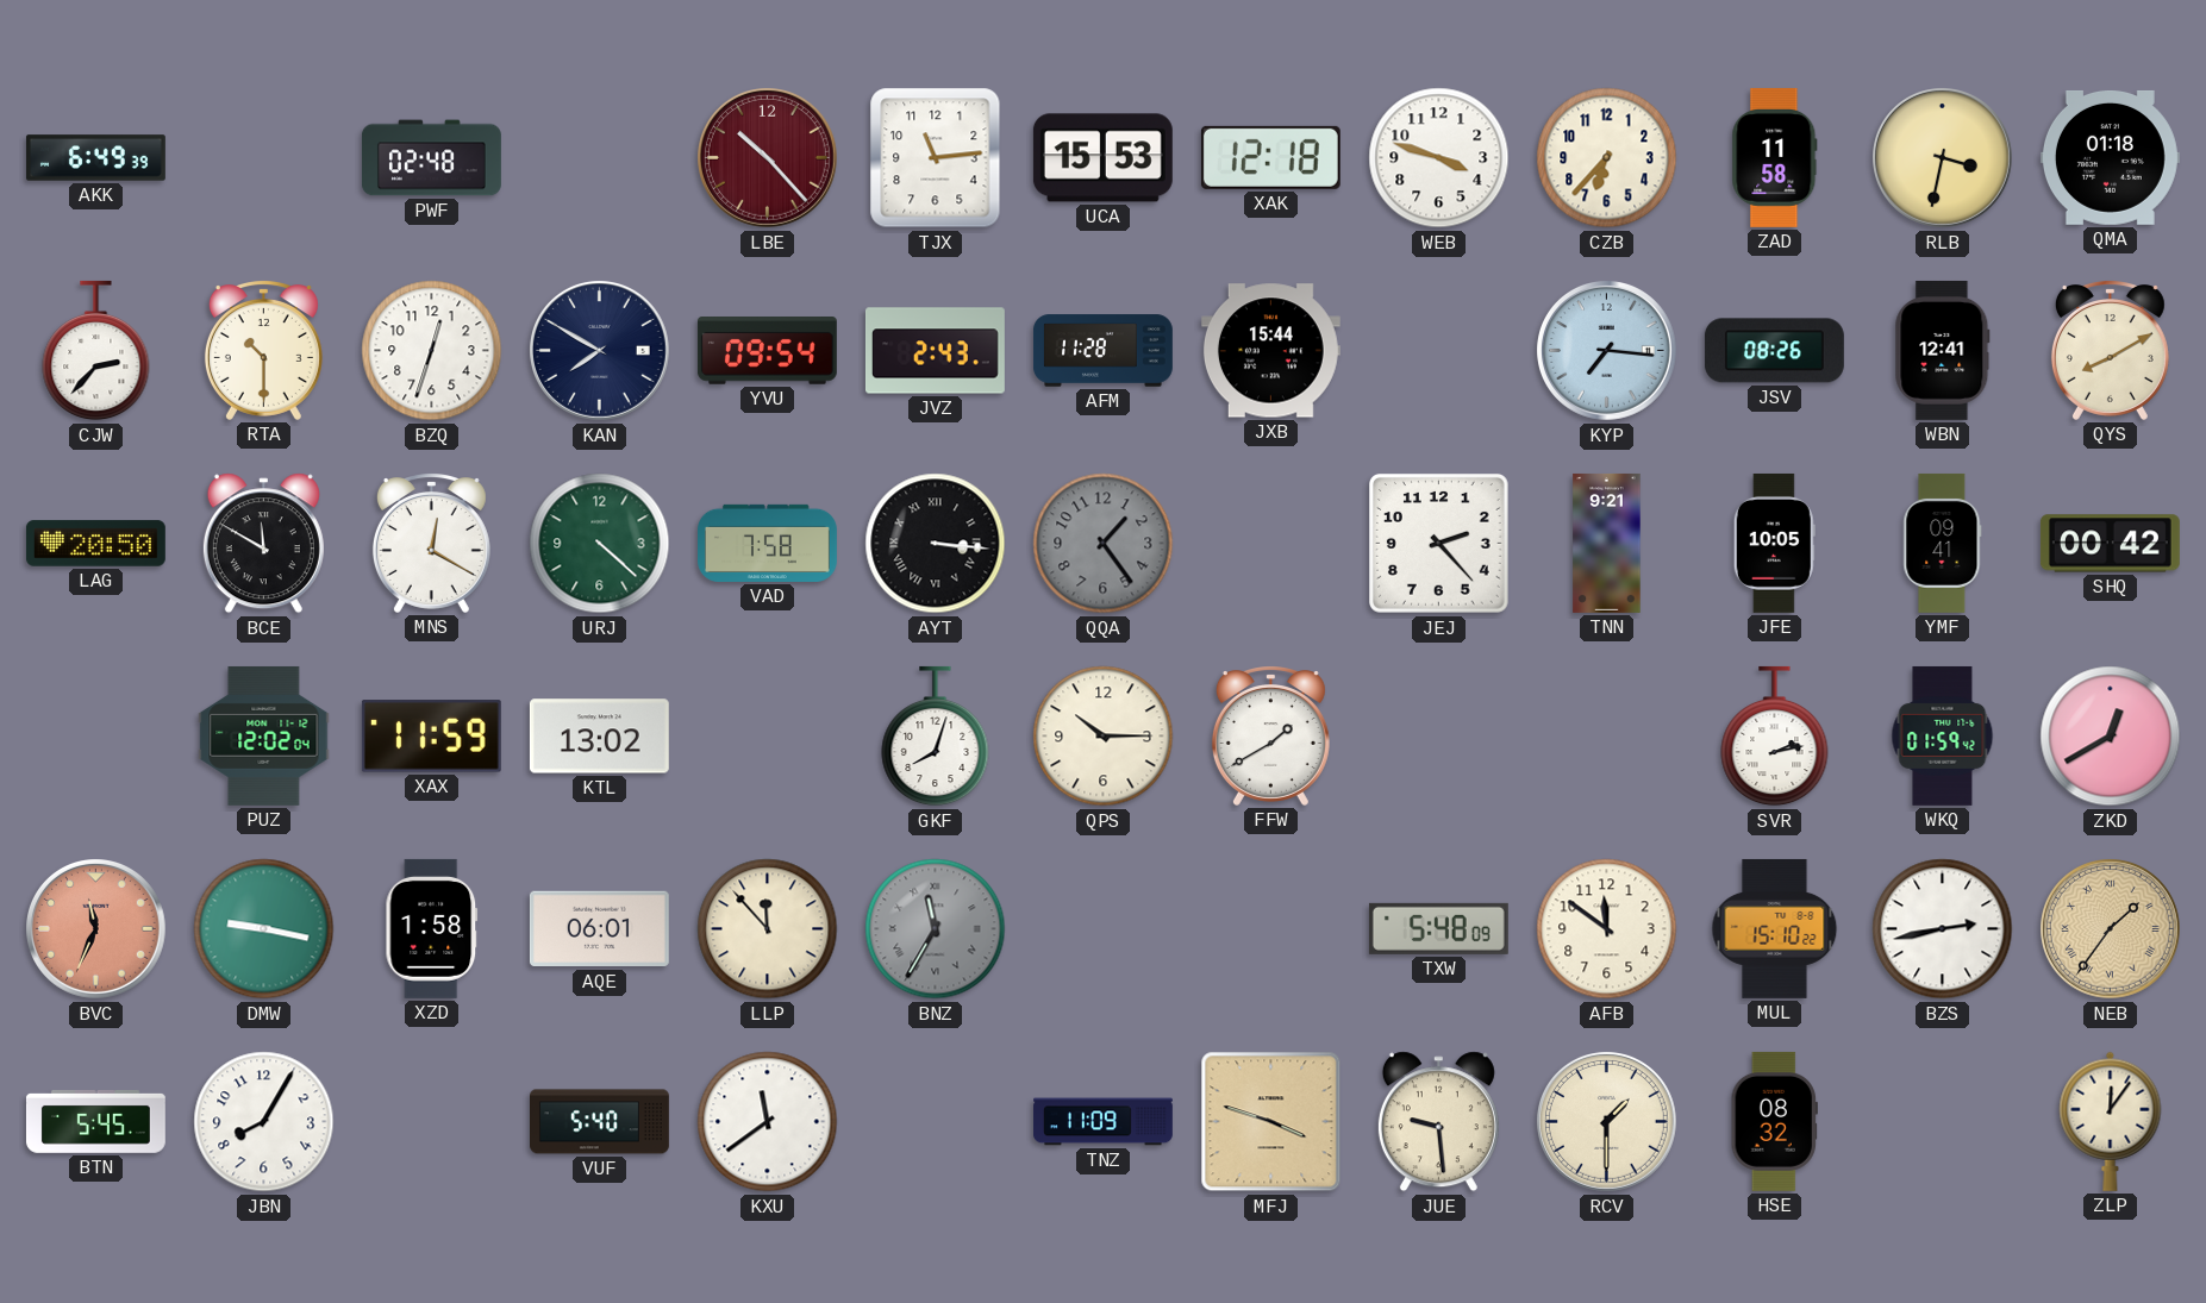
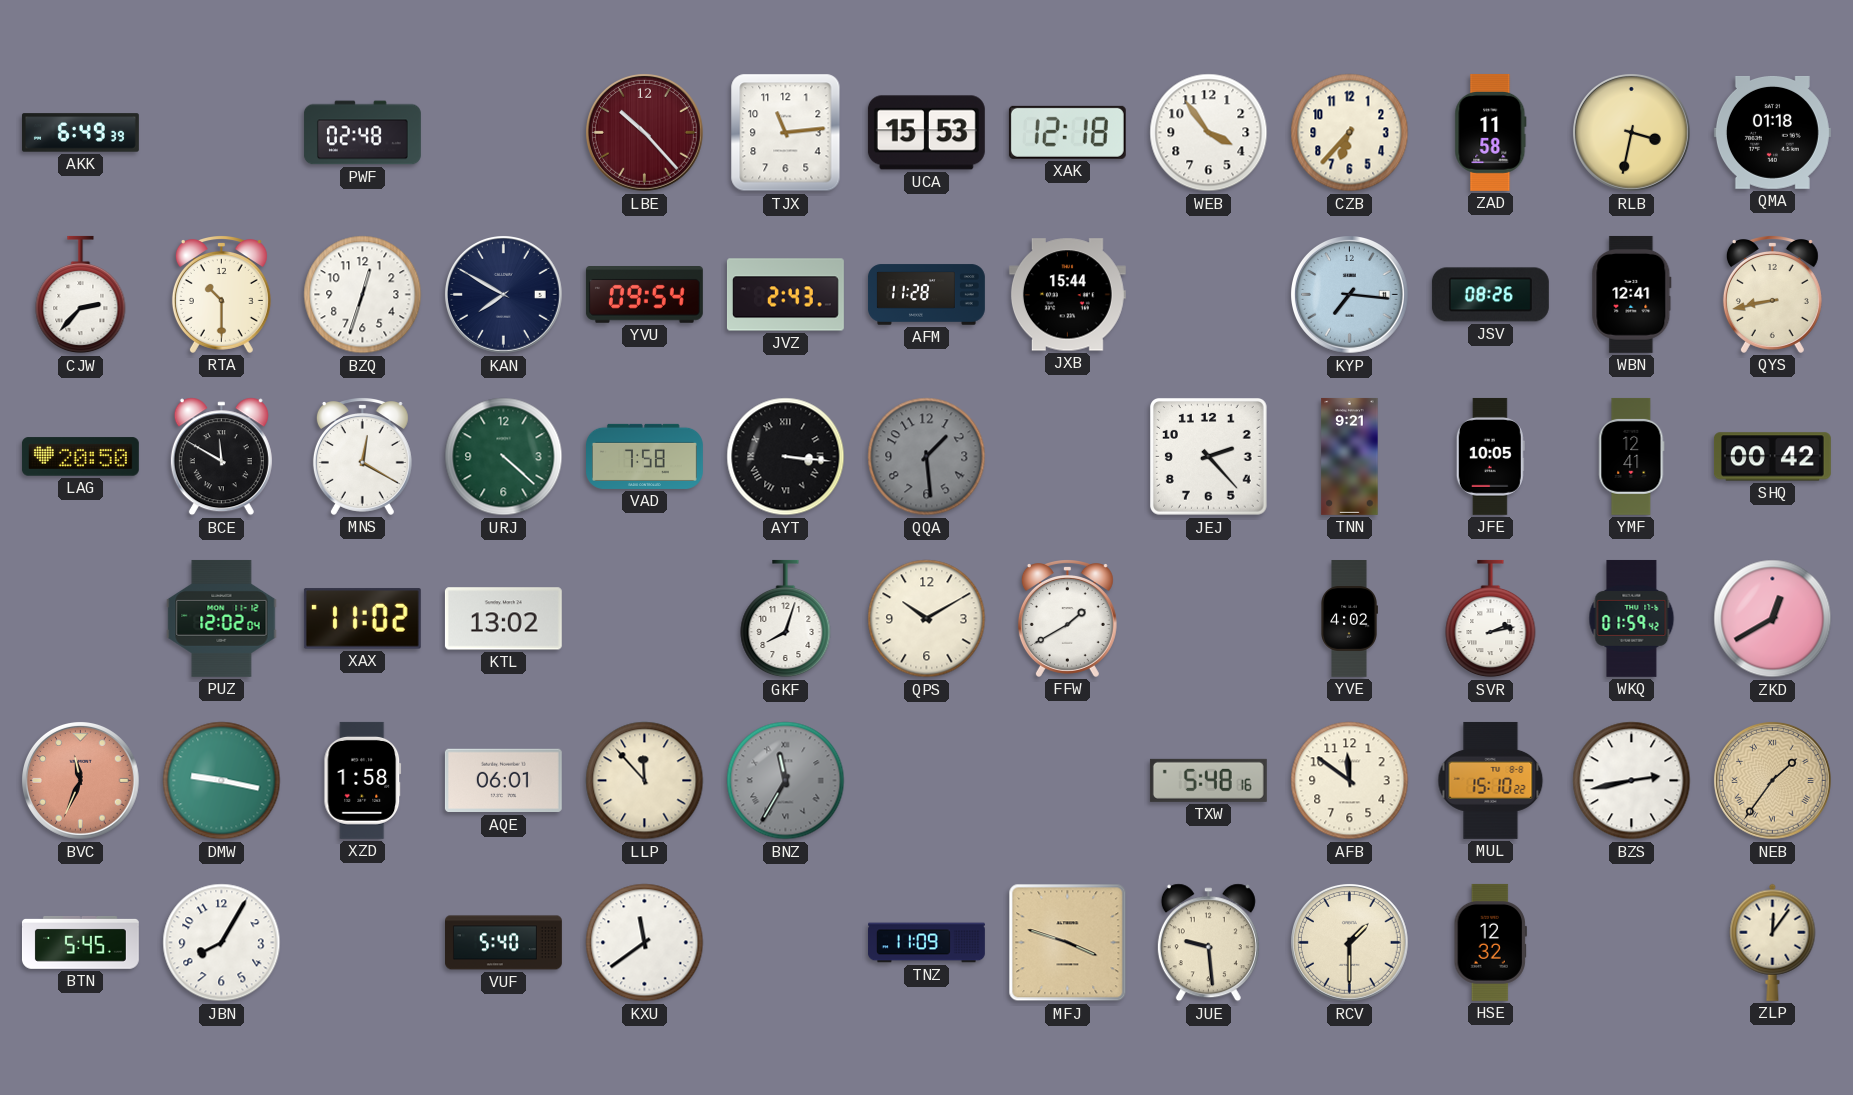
WEB: 3:48 -> 3:54
QYS: 8:10 -> 8:43
QQA: 1:24 -> 1:29
YMF: 09:41 -> 12:41
XAX: 11:59 -> 11:02
QPS: 10:15 -> 10:10
YVE: none -> 4:02
TXW: 5:48:09 -> 5:48:16
HSE: 08:32 -> 12:32
